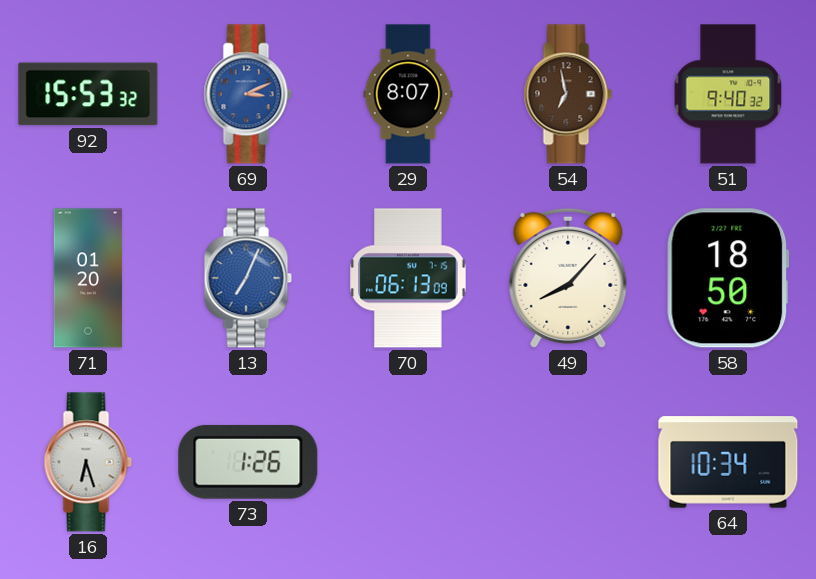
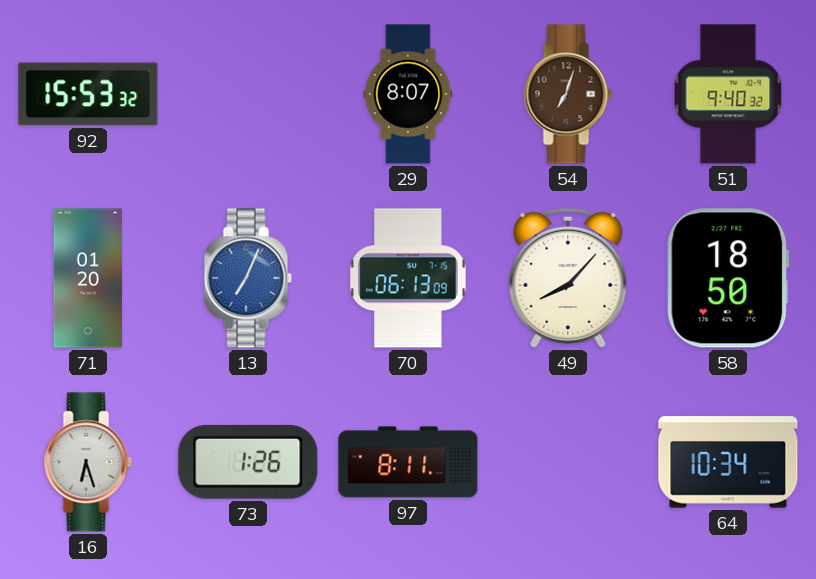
69: 3:11 -> none
54: 6:58 -> 7:03
97: none -> 8:11
